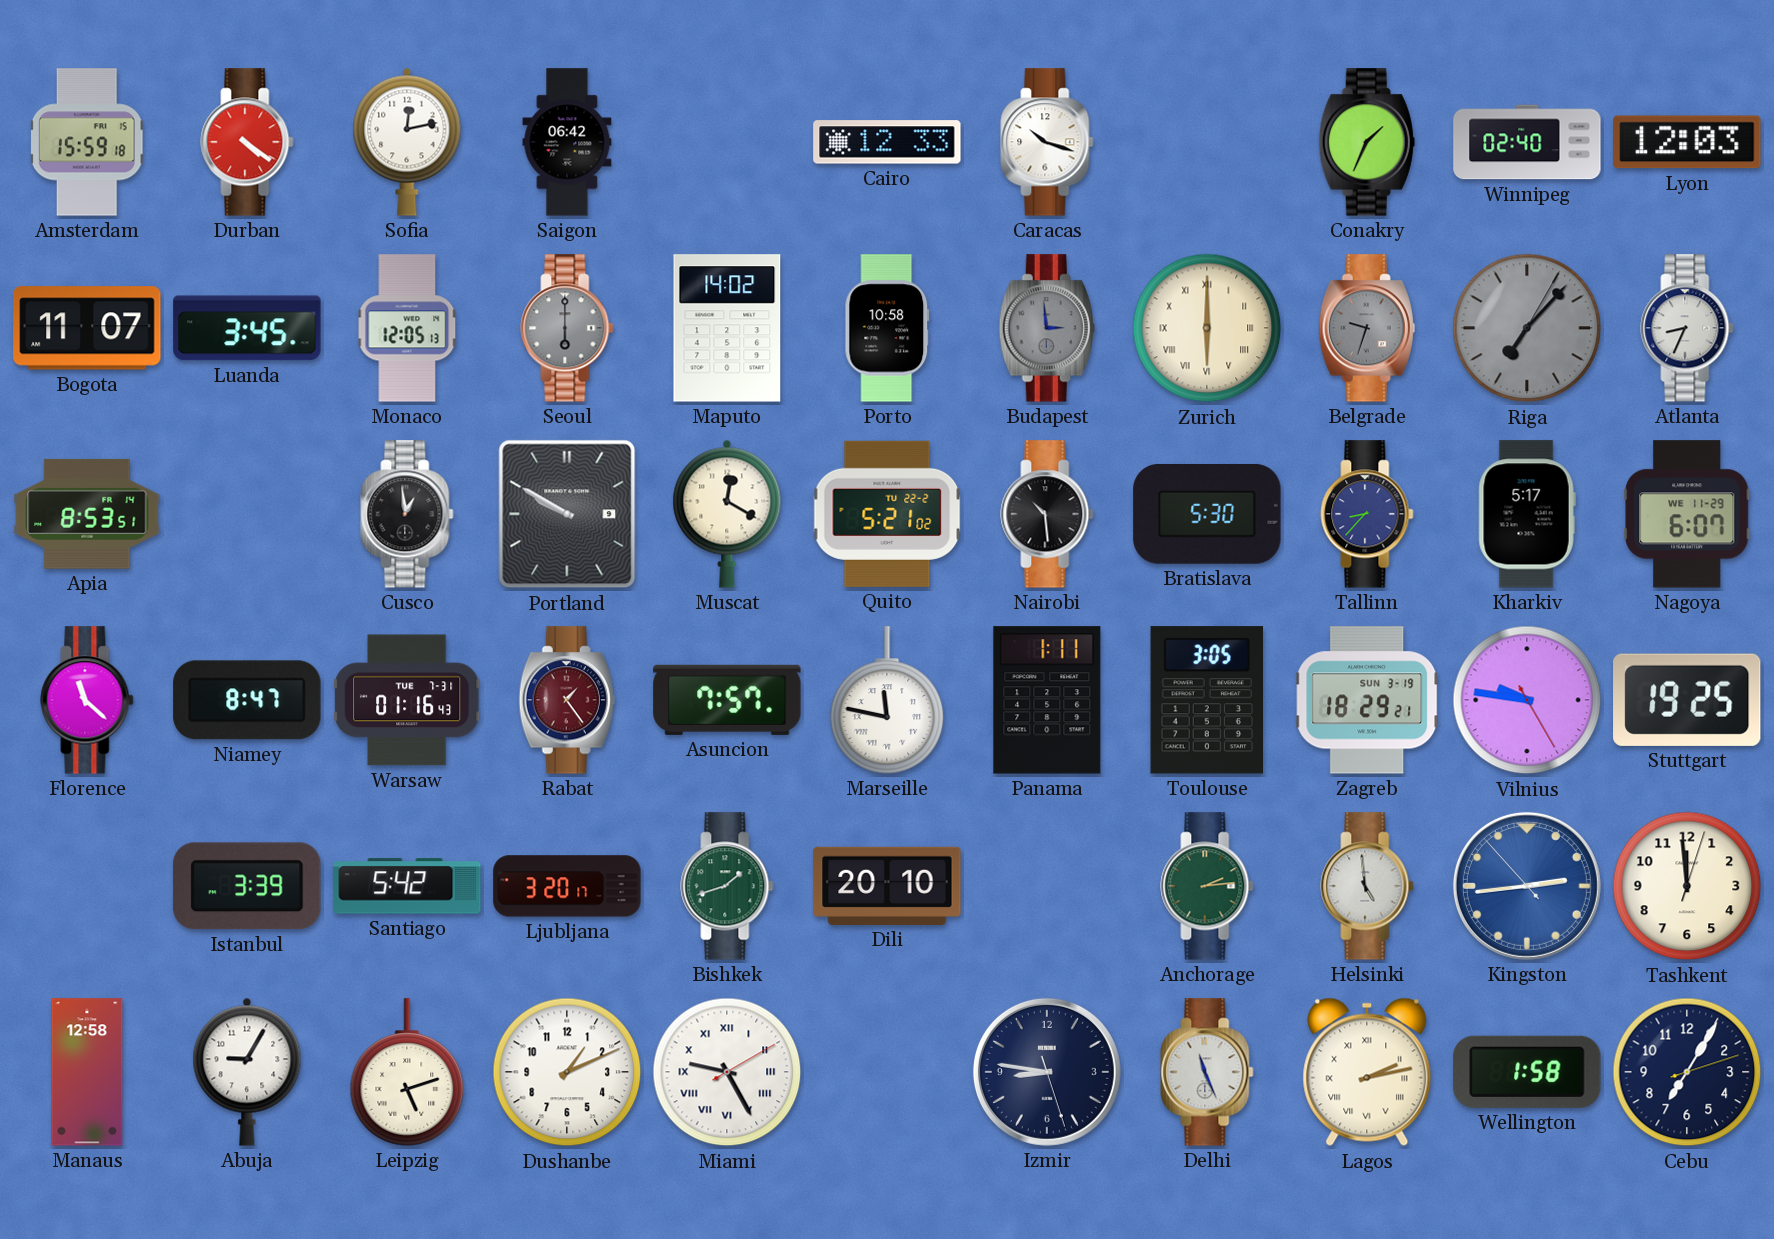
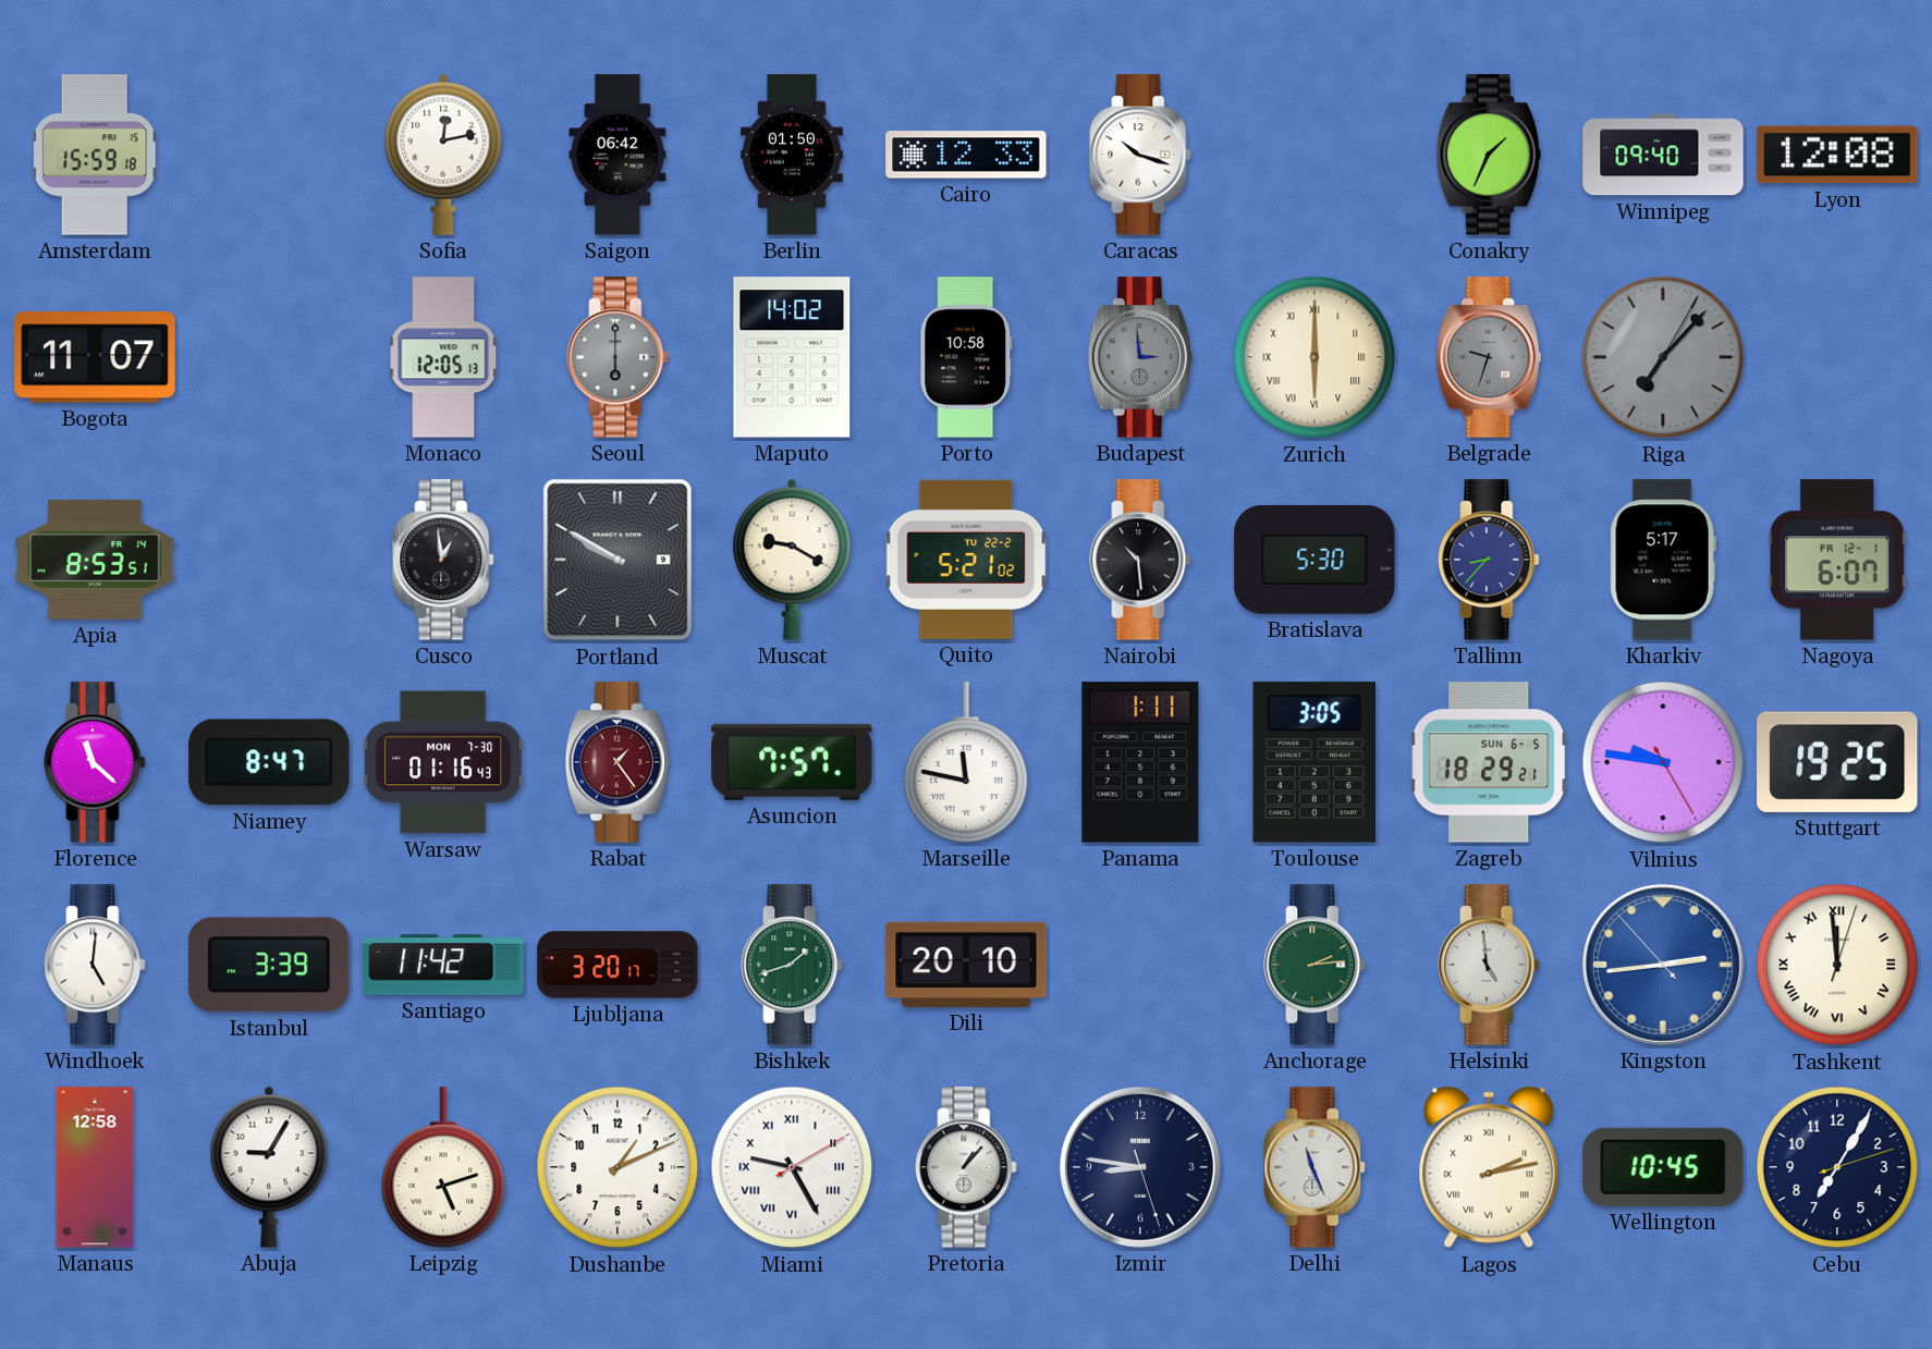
Durban: 4:21 -> none
Berlin: none -> 01:50
Winnipeg: 02:40 -> 09:40
Lyon: 12:03 -> 12:08
Luanda: 3:45 -> none
Atlanta: 8:34 -> none
Muscat: 12:20 -> 9:20
Nagoya date: WE 11-29 -> FR 12-1
Warsaw date: TUE 7-31 -> MON 7-30
Zagreb date: SUN 3-19 -> SUN 6-5
Windhoek: none -> 5:01
Santiago: 5:42 -> 11:42
Tashkent numerals: Arabic -> Roman
Pretoria: none -> 1:07
Wellington: 1:58 -> 10:45
